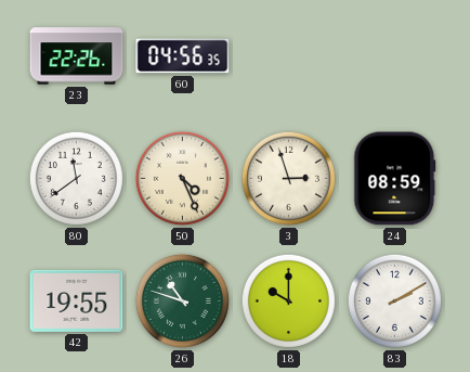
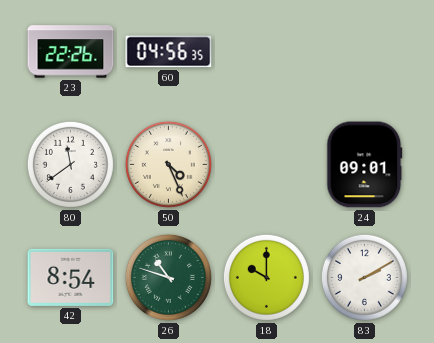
3: 2:57 -> none
24: 08:59 -> 09:01
42: 19:55 -> 8:54
